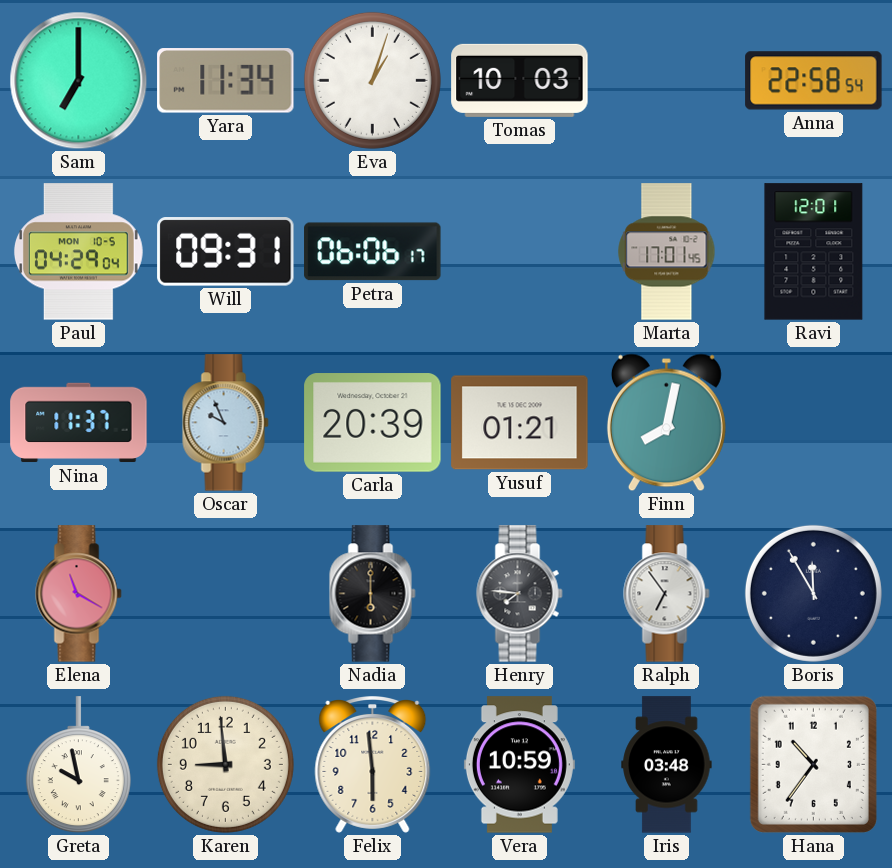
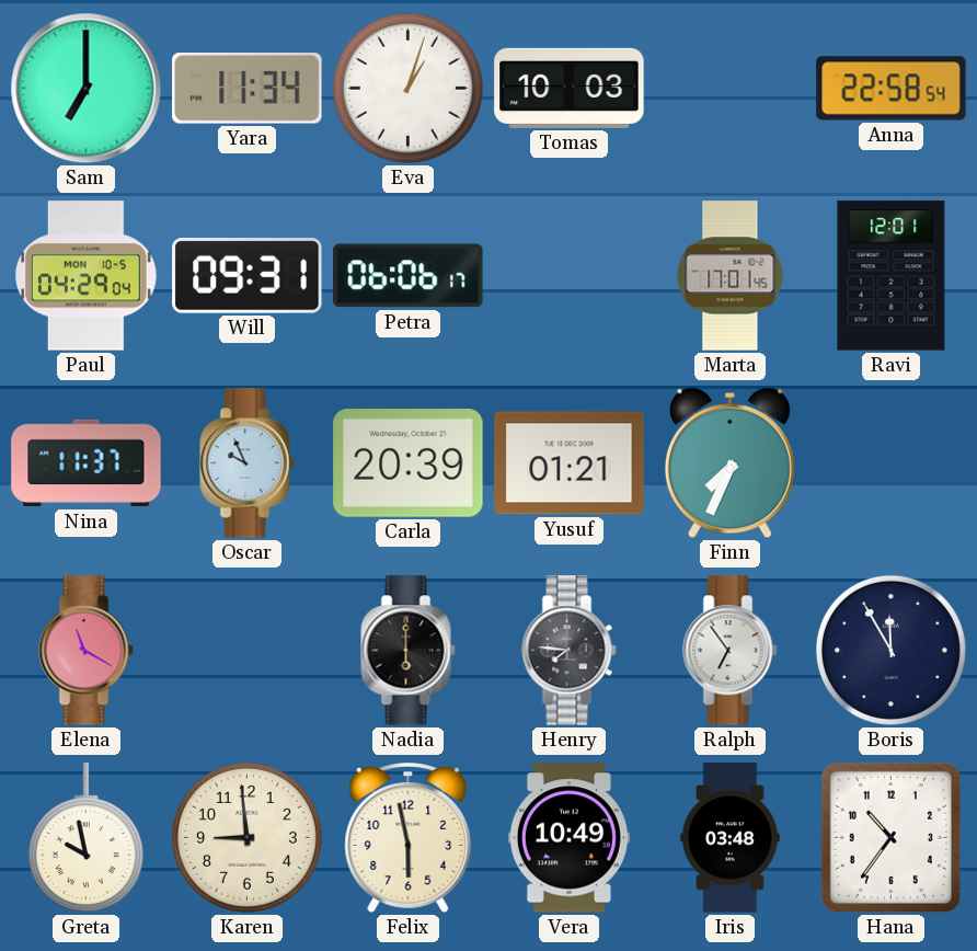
Finn: 8:02 -> 7:34
Felix: 5:59 -> 5:58
Vera: 10:59 -> 10:49
